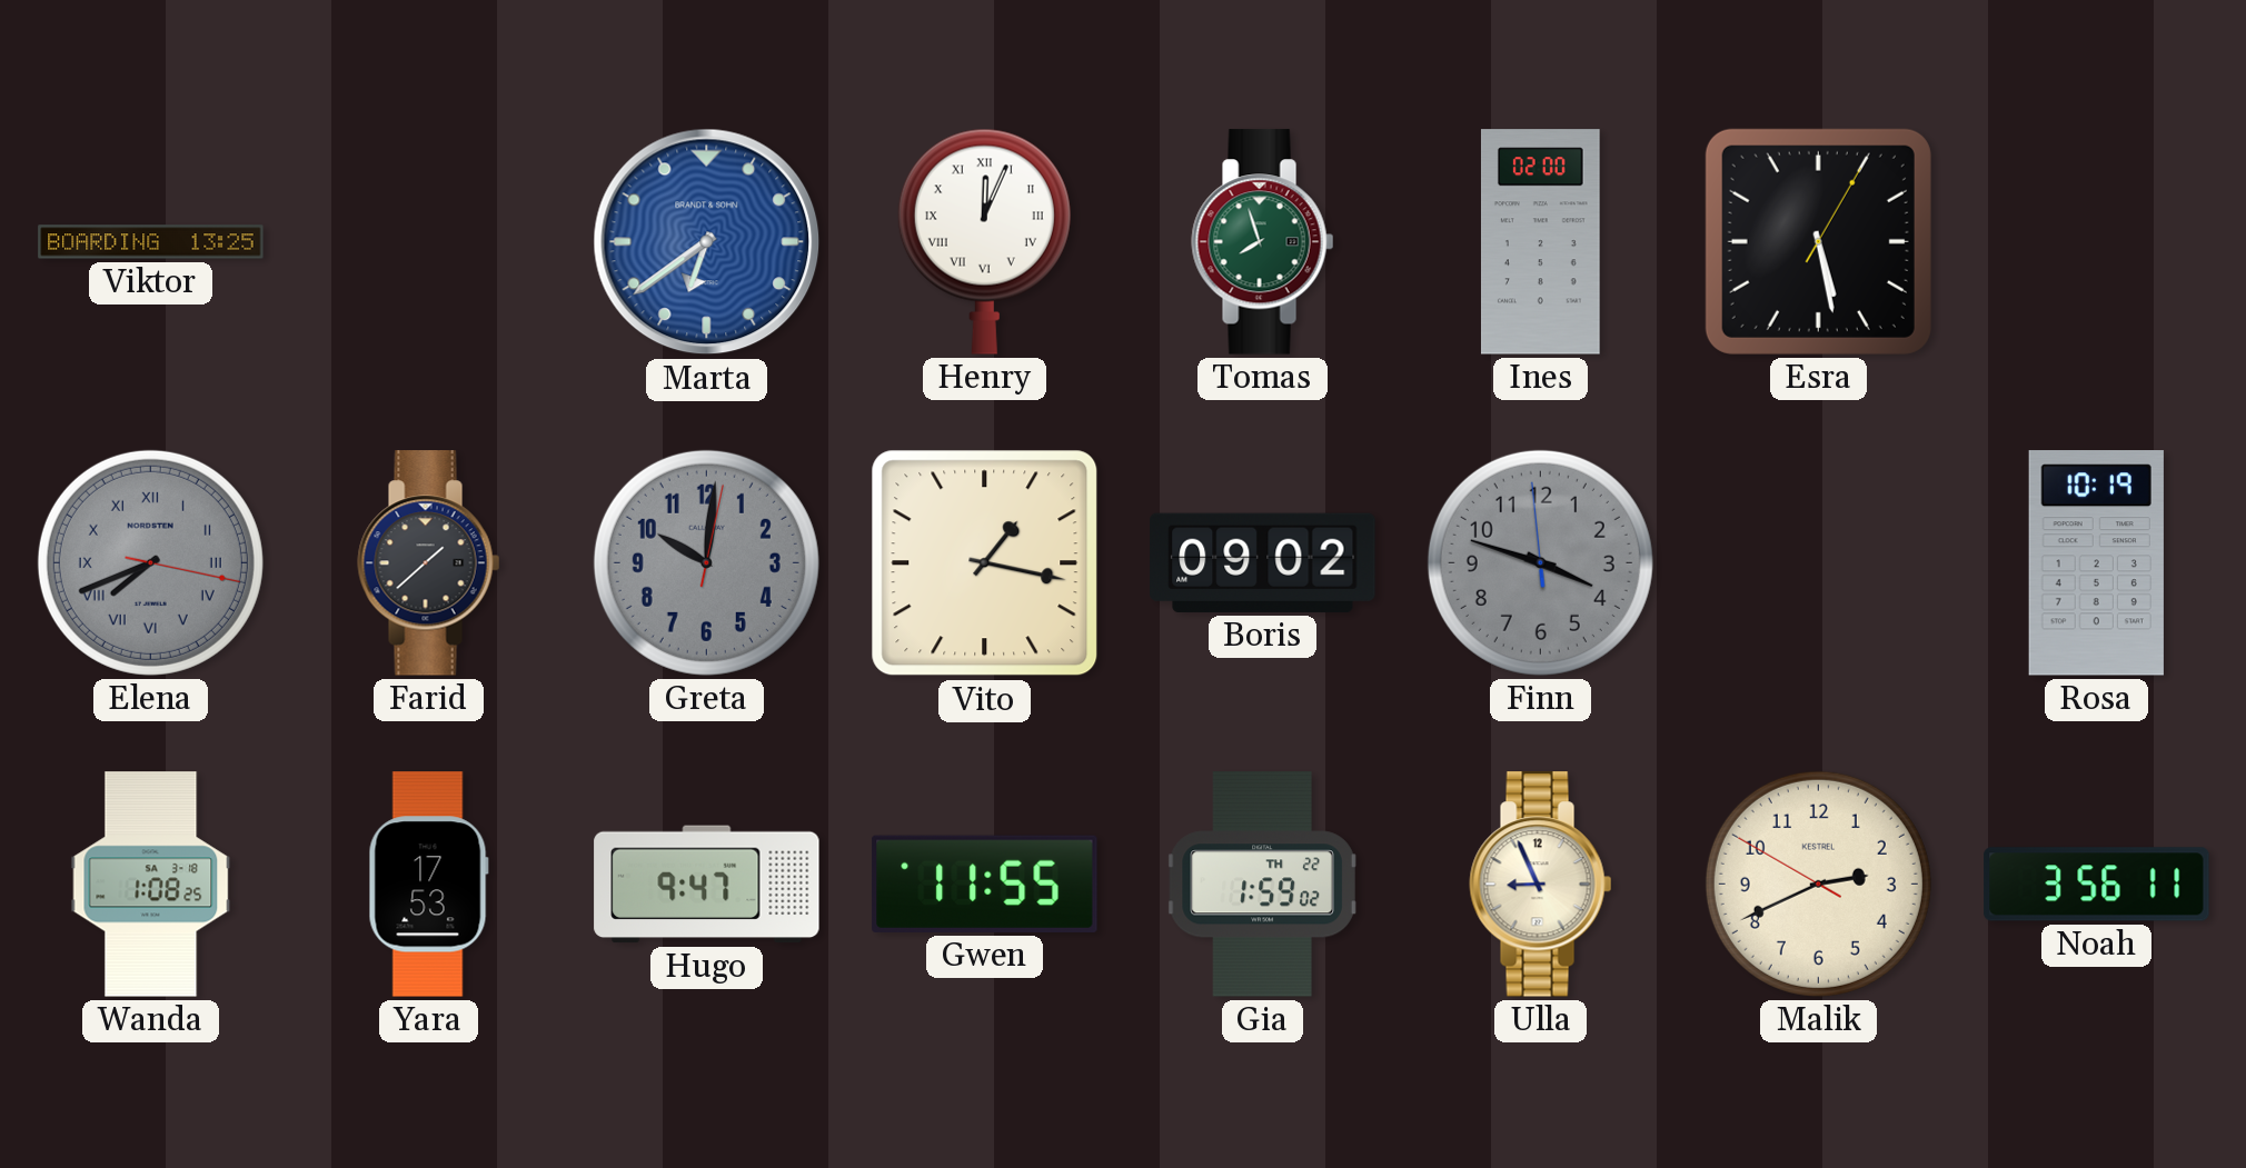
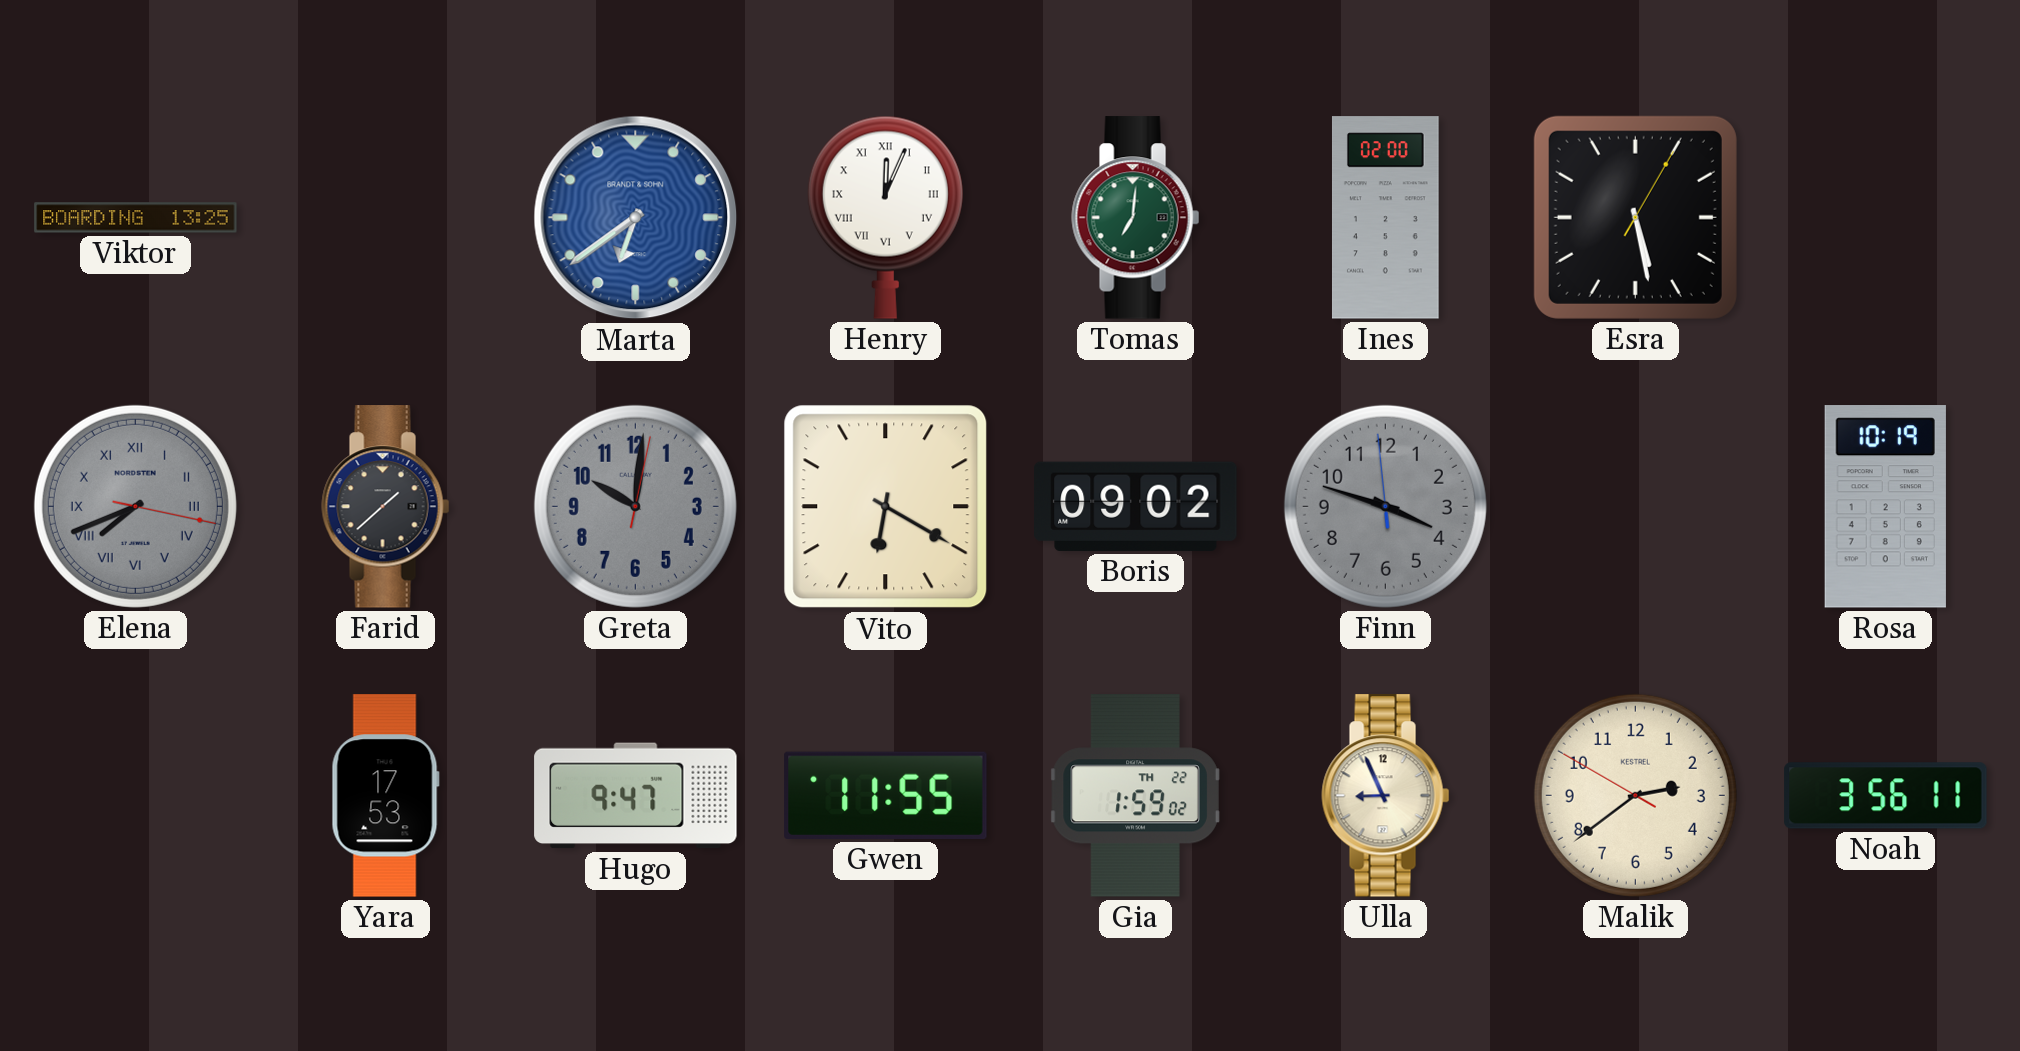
Tomas: 7:57 -> 7:01
Vito: 1:17 -> 6:20
Wanda: 1:08 -> none
Malik: 2:40 -> 2:38
